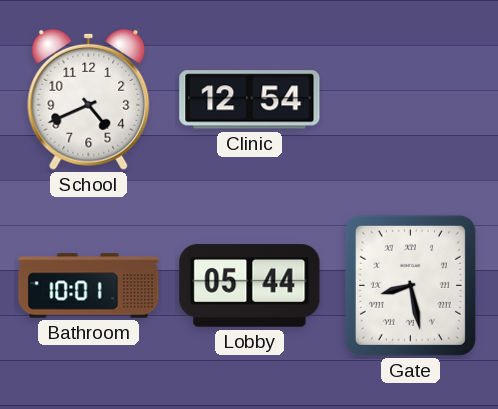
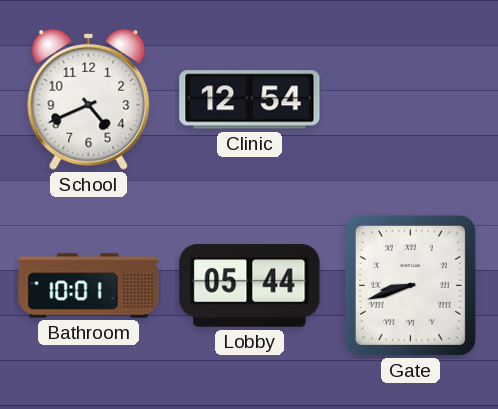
Gate: 8:28 -> 8:42
